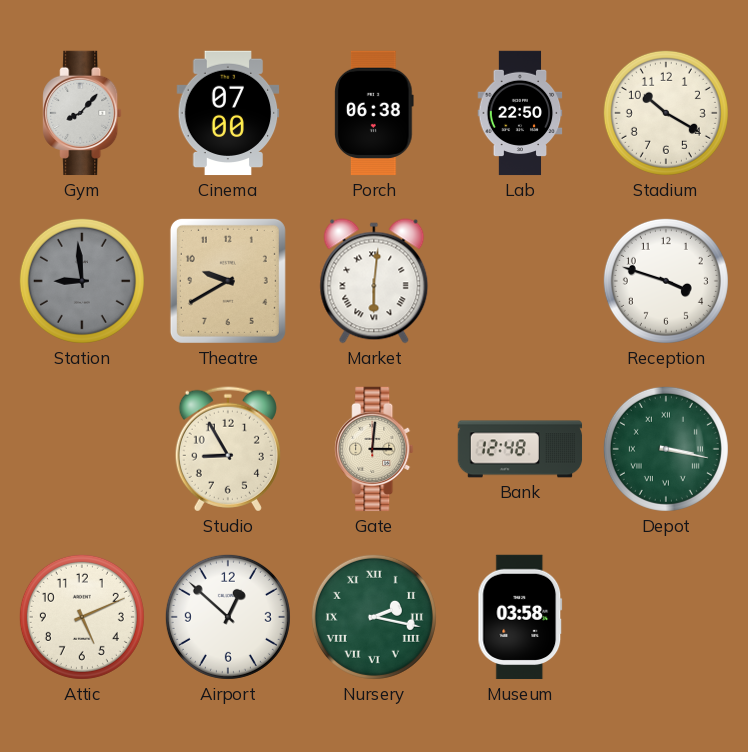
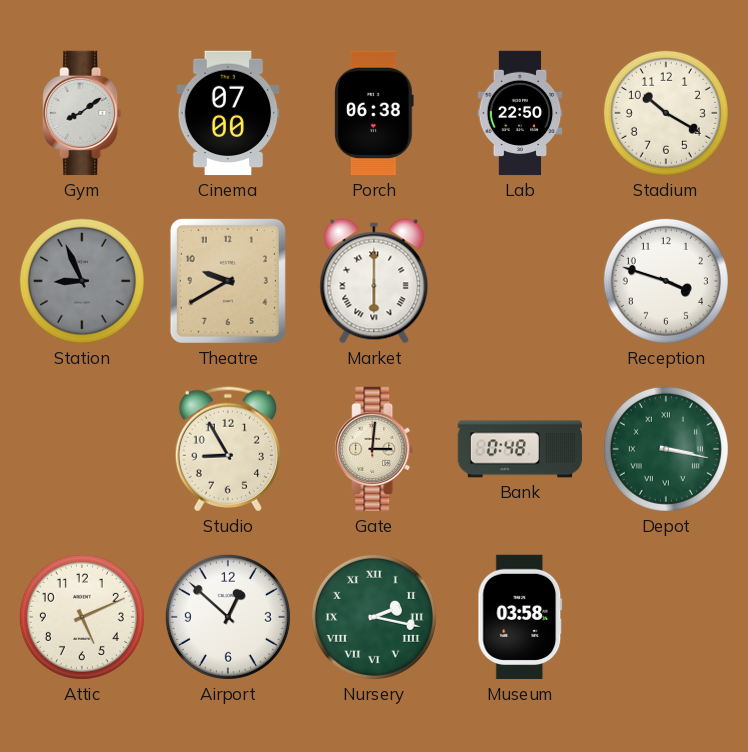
Gym: 8:07 -> 8:09
Station: 8:59 -> 8:56
Market: 6:01 -> 6:00
Bank: 12:48 -> 0:48
